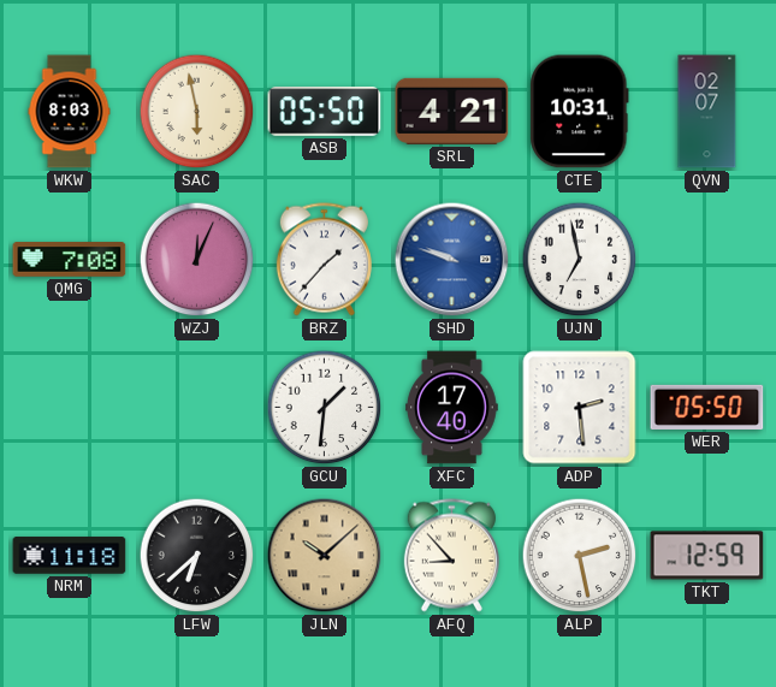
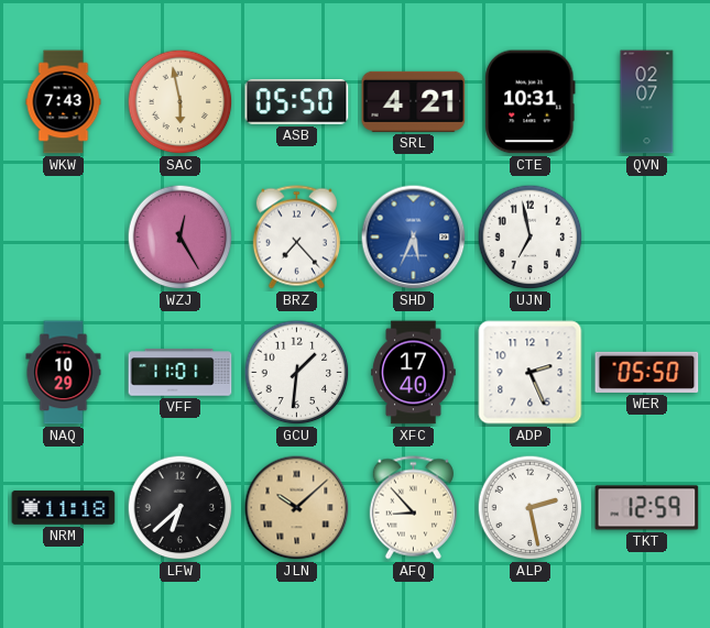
WKW: 8:03 -> 7:43
QMG: 7:08 -> none
WZJ: 12:04 -> 12:25
BRZ: 1:37 -> 7:23
SHD: 9:48 -> 5:34
NAQ: none -> 10:29
VFF: none -> 11:01
ADP: 2:29 -> 2:26
